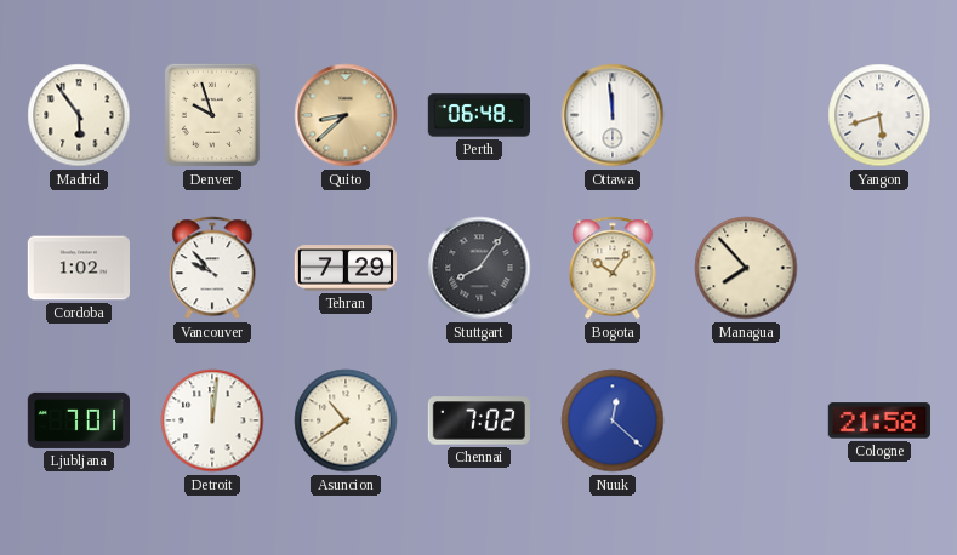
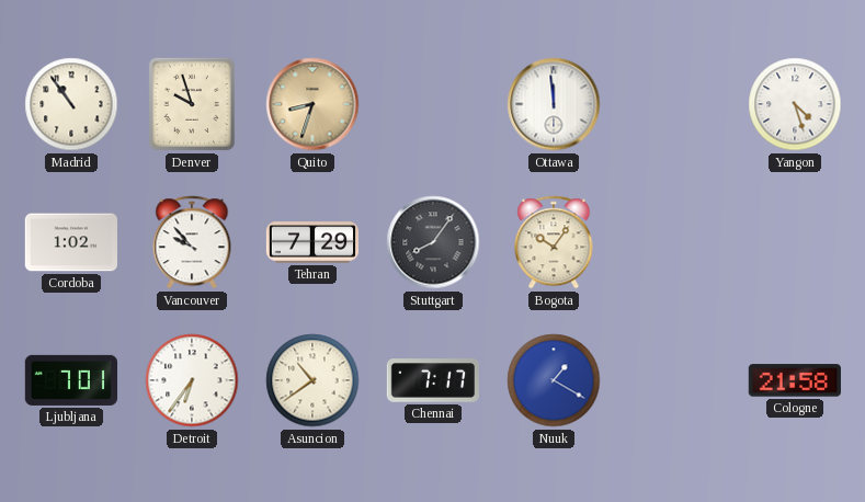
Madrid: 5:54 -> 10:54
Quito: 8:38 -> 8:33
Perth: 06:48 -> none
Yangon: 5:42 -> 4:27
Managua: 7:53 -> none
Detroit: 12:01 -> 6:36
Chennai: 7:02 -> 7:17
Nuuk: 12:22 -> 1:20
